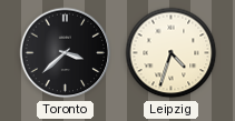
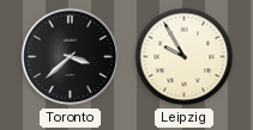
Leipzig: 4:33 -> 9:55
